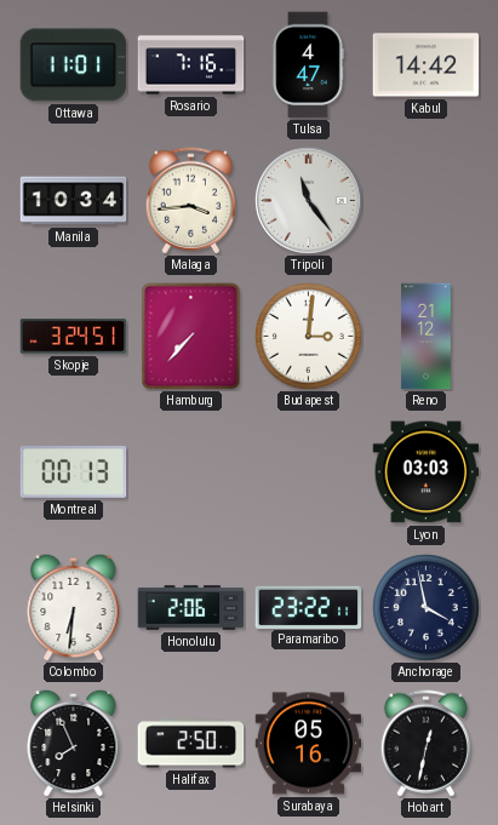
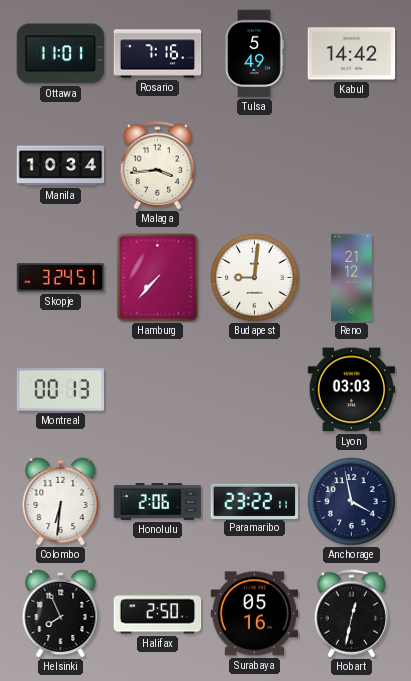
Tulsa: 4:47 -> 5:49
Tripoli: 11:24 -> none
Budapest: 3:01 -> 9:01
